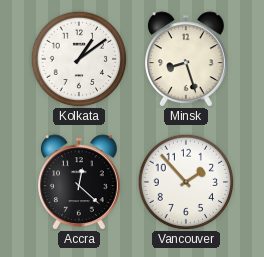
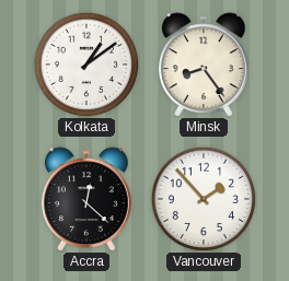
Minsk: 8:27 -> 8:24
